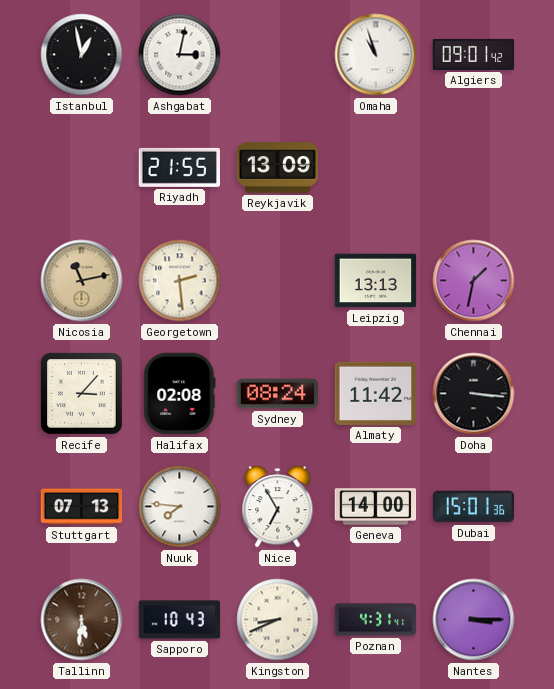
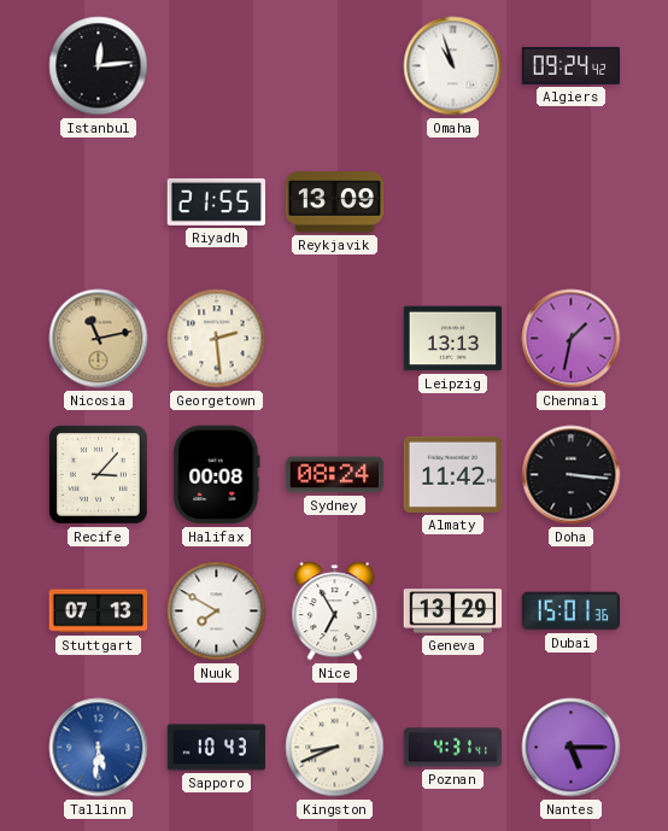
Istanbul: 12:58 -> 12:14
Ashgabat: 3:02 -> none
Algiers: 09:01 -> 09:24
Halifax: 02:08 -> 00:08
Nuuk: 7:46 -> 7:50
Geneva: 14:00 -> 13:29
Tallinn dial: brown -> blue
Nantes: 3:15 -> 5:15
